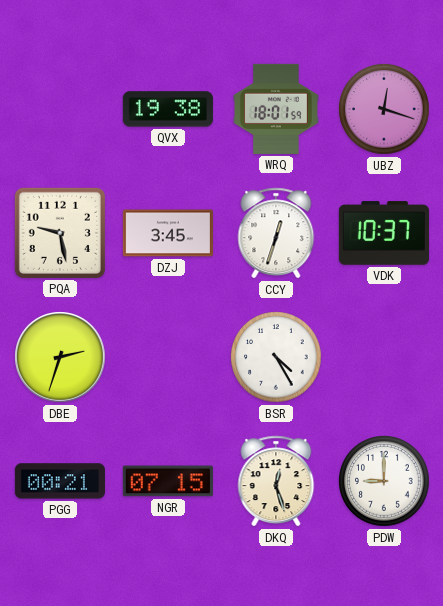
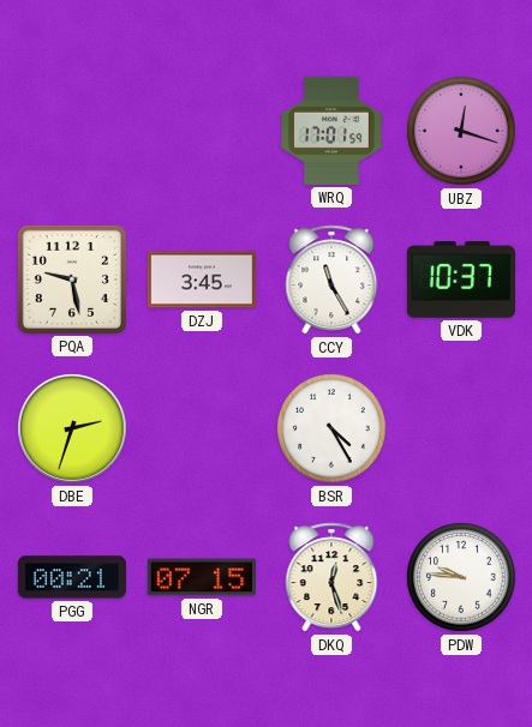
QVX: 19:38 -> none
WRQ: 18:01 -> 17:01
CCY: 12:33 -> 11:25
PDW: 9:00 -> 9:46
